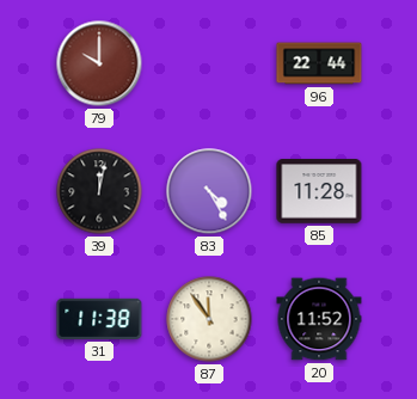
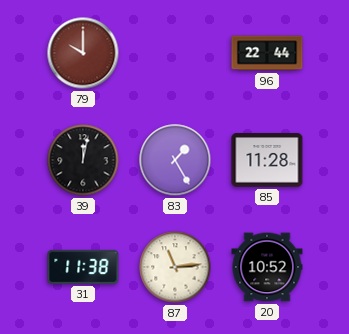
83: 4:25 -> 1:25
87: 11:54 -> 11:14
20: 11:52 -> 10:52
